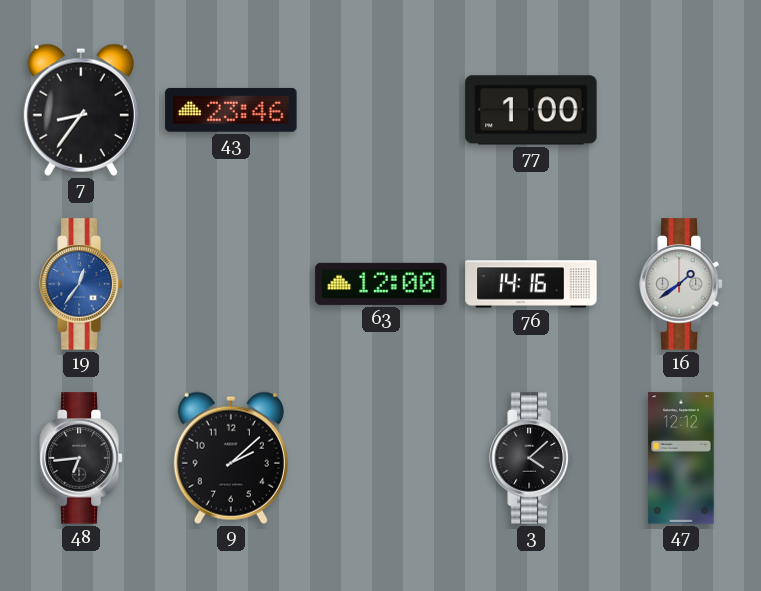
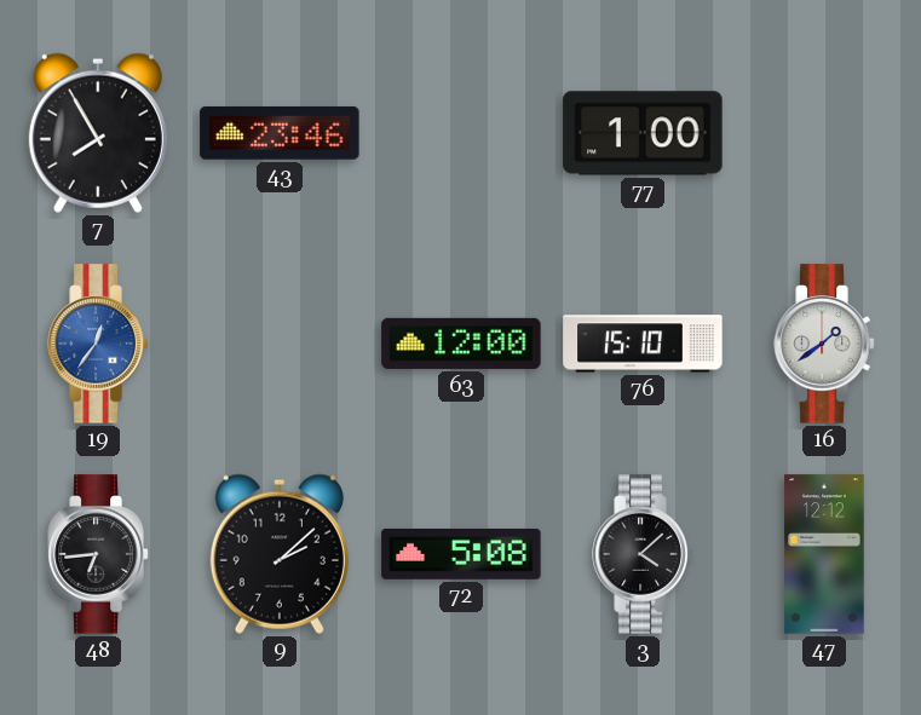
7: 8:36 -> 7:55
76: 14:16 -> 15:10
72: none -> 5:08
